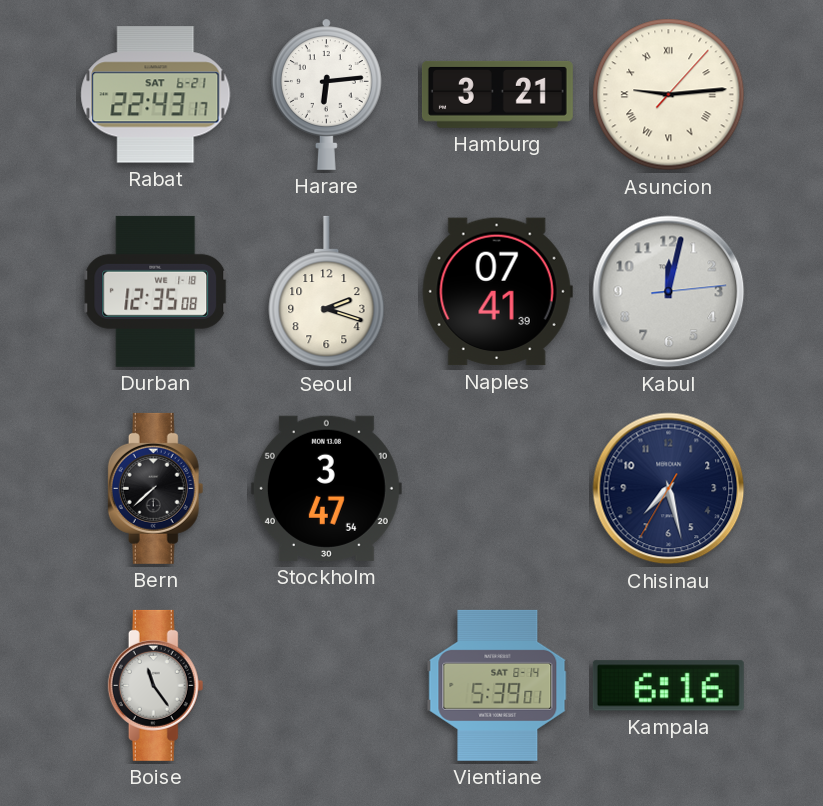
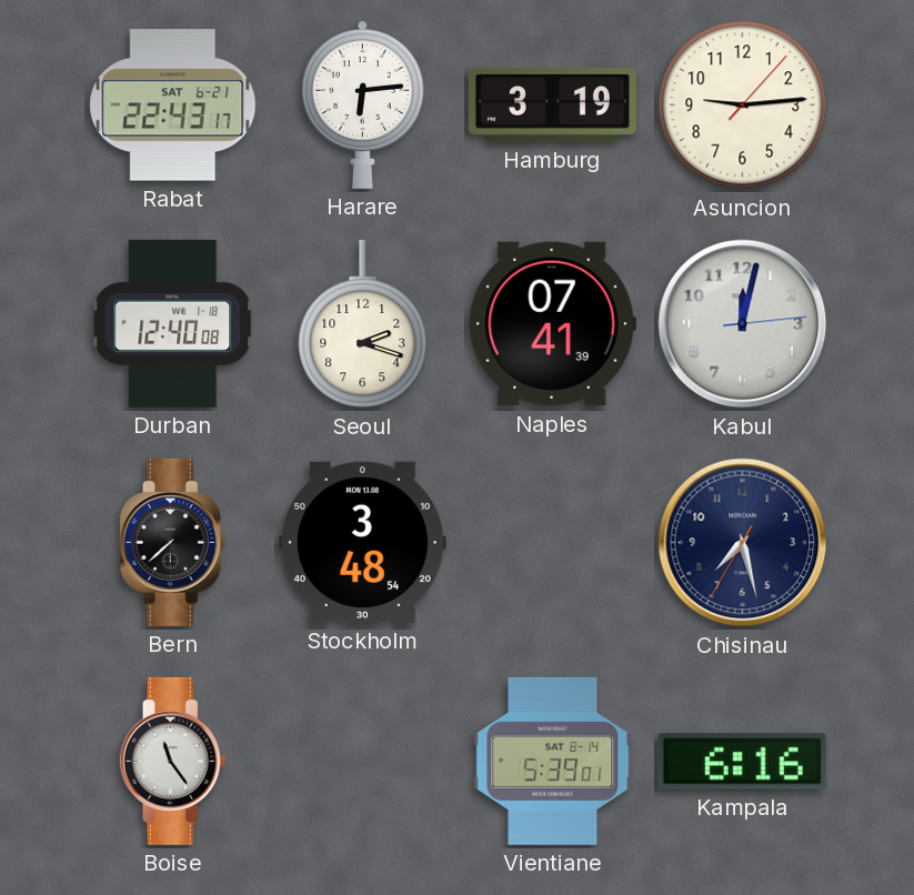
Hamburg: 3:21 -> 3:19
Asuncion numerals: Roman -> Arabic
Durban: 12:35 -> 12:40
Stockholm: 3:47 -> 3:48
